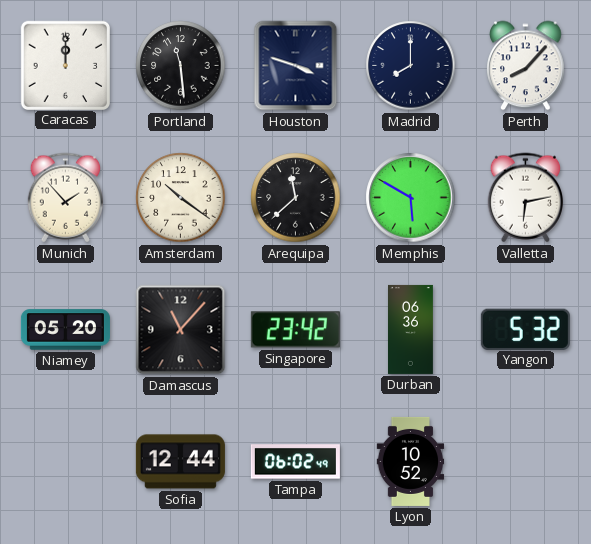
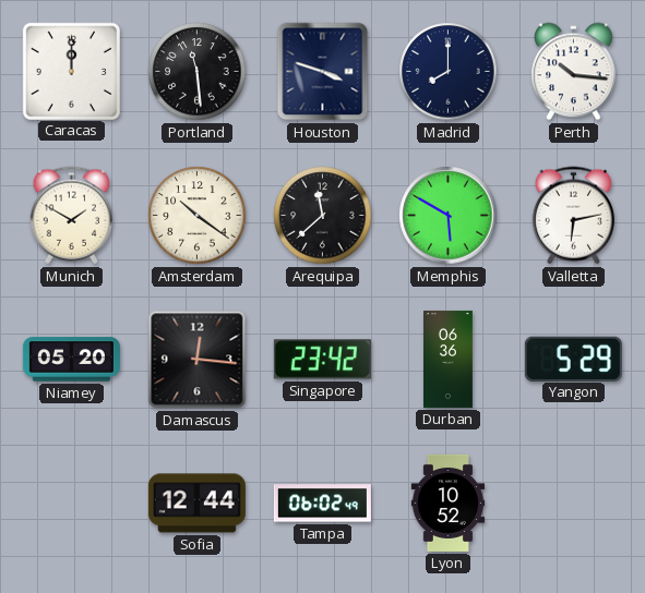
Perth: 8:07 -> 10:16
Munich: 1:53 -> 1:50
Damascus: 11:07 -> 12:16
Yangon: 5:32 -> 5:29
